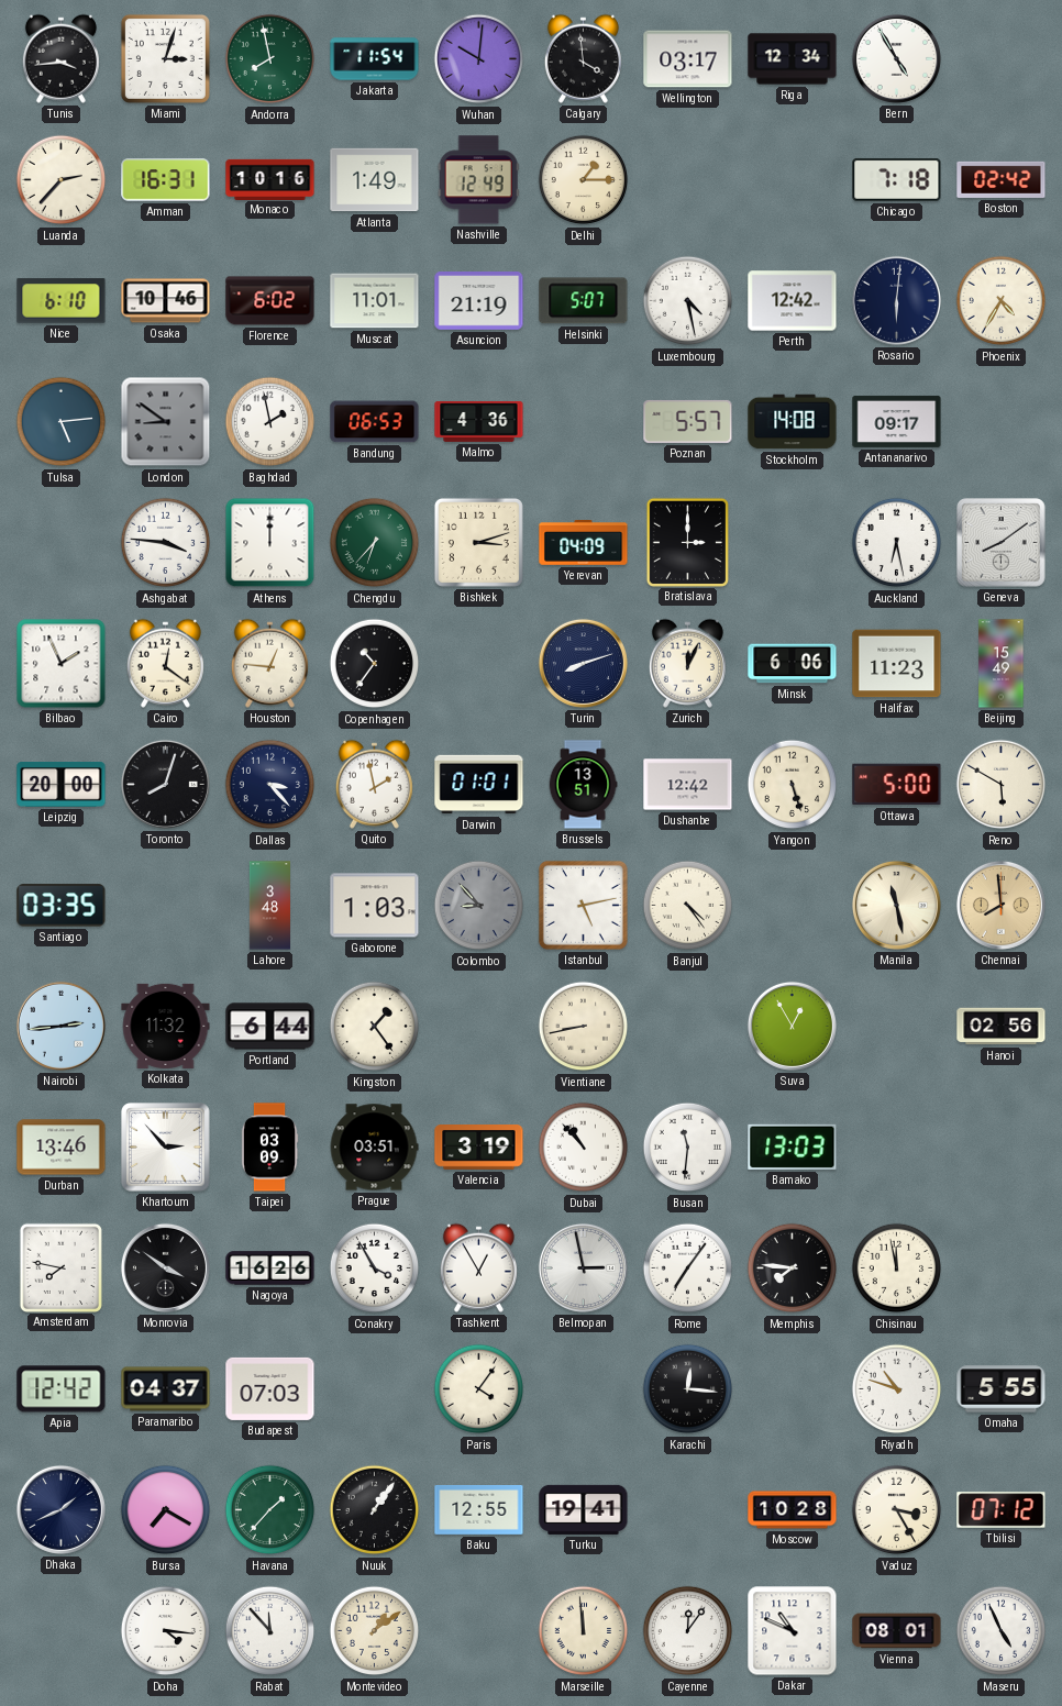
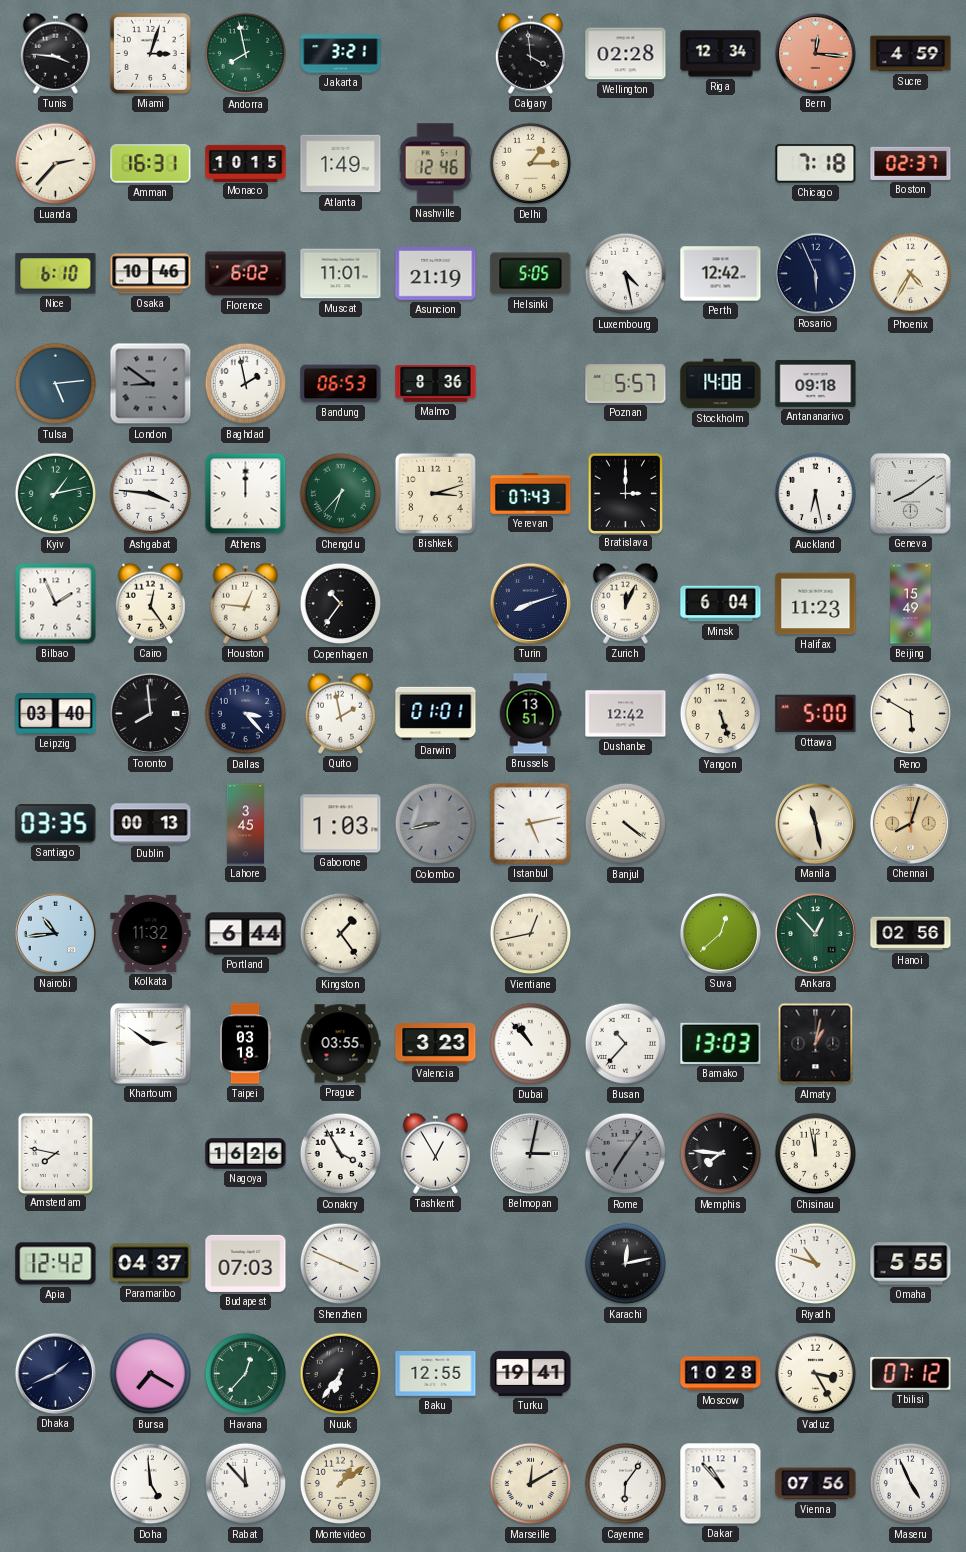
Tunis: 3:44 -> 3:46
Jakarta: 11:54 -> 3:21
Wuhan: 10:01 -> none
Wellington: 03:17 -> 02:28
Bern: 4:55 -> 12:16
Bern dial: white -> salmon
Sucre: none -> 4:59
Monaco: 10:16 -> 10:15
Nashville: 12:49 -> 12:46
Boston: 02:42 -> 02:37
Helsinki: 5:07 -> 5:05
Rosario: 6:01 -> 5:56
Malmo: 4:36 -> 8:36
Antananarivo: 09:17 -> 09:18
Kyiv: none -> 1:13
Yerevan: 04:09 -> 07:43
Cairo: 12:21 -> 12:24
Minsk: 6:06 -> 6:04
Leipzig: 20:00 -> 03:40
Toronto: 8:03 -> 7:59
Dublin: none -> 00:13
Lahore: 3:48 -> 3:45
Colombo: 8:53 -> 8:43
Banjul: 4:24 -> 4:21
Chennai: 7:59 -> 8:03
Nairobi: 2:44 -> 10:44
Vientiane: 8:43 -> 12:43
Suva: 12:55 -> 12:38
Ankara: none -> 12:53
Durban: 13:46 -> none
Khartoum: 2:53 -> 2:51
Taipei: 03:09 -> 03:18
Prague: 03:51 -> 03:55
Valencia: 3:19 -> 3:23
Busan: 11:31 -> 10:37
Almaty: none -> 1:02
Monrovia: 3:51 -> none
Belmopan: 2:58 -> 3:02
Rome dial: white -> grey
Shenzhen: none -> 3:49
Paris: 4:06 -> none
Karachi: 12:16 -> 12:13
Havana: 1:37 -> 12:37
Nuuk: 1:06 -> 6:36
Doha: 4:16 -> 4:59
Marseille: 11:59 -> 12:10
Cayenne: 12:06 -> 6:06
Dakar: 10:49 -> 10:53
Vienna: 08:01 -> 07:56
